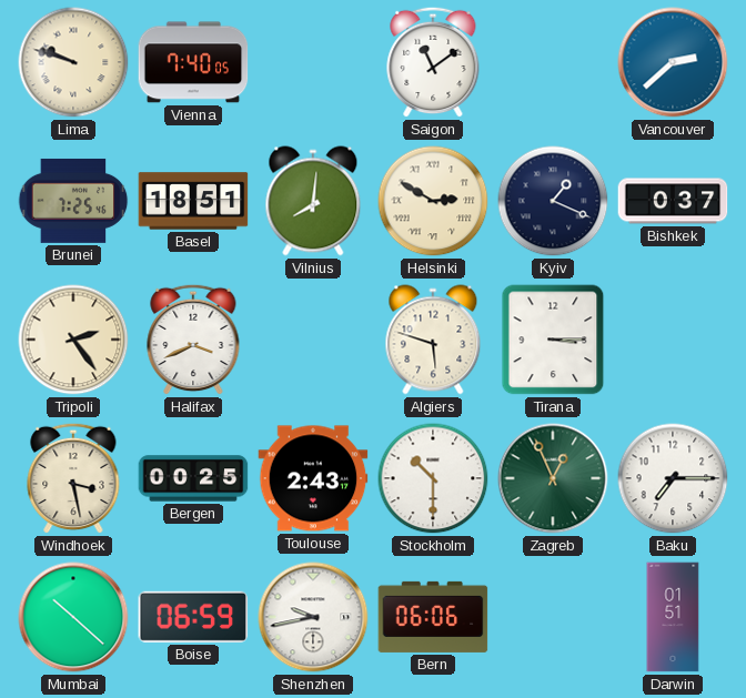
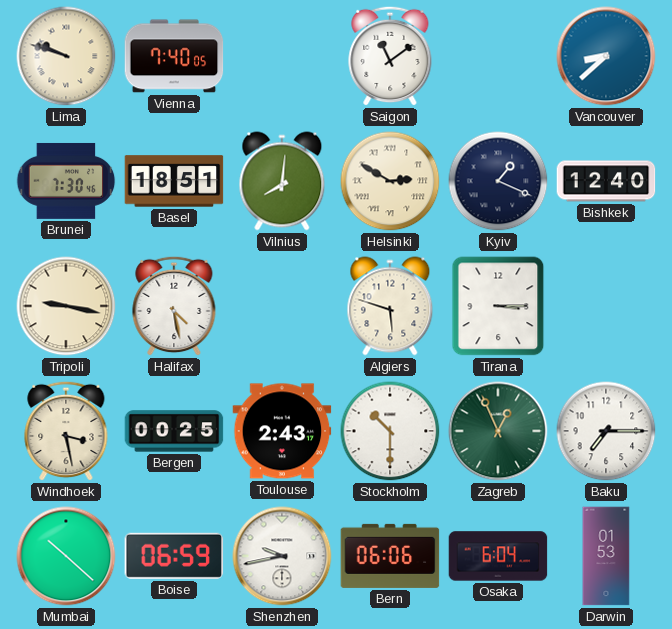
Vancouver: 2:38 -> 8:38
Brunei: 7:25 -> 7:30
Bishkek: 0:37 -> 12:40
Tripoli: 2:24 -> 9:17
Halifax: 3:41 -> 4:28
Osaka: none -> 6:04
Darwin: 01:51 -> 01:53
